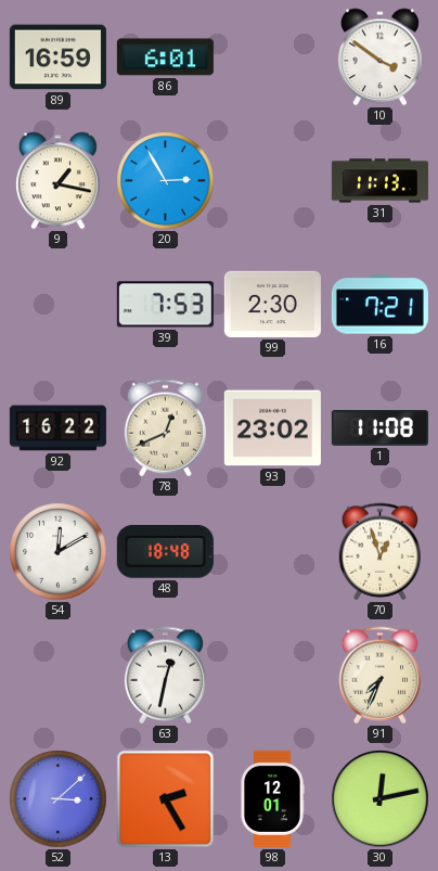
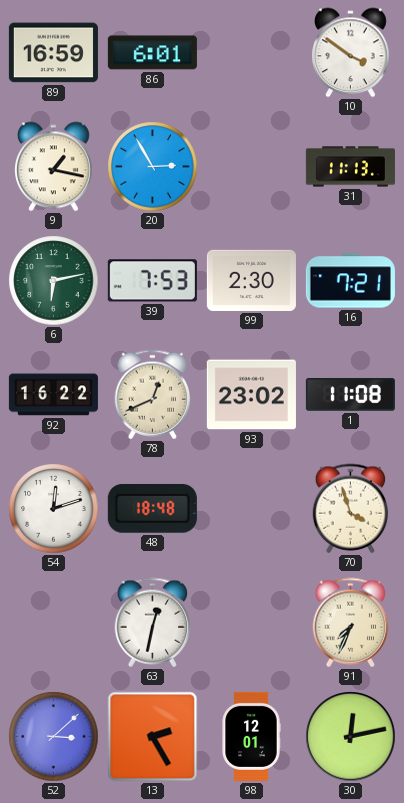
6: none -> 6:13
54: 12:10 -> 12:12
70: 12:57 -> 3:57
